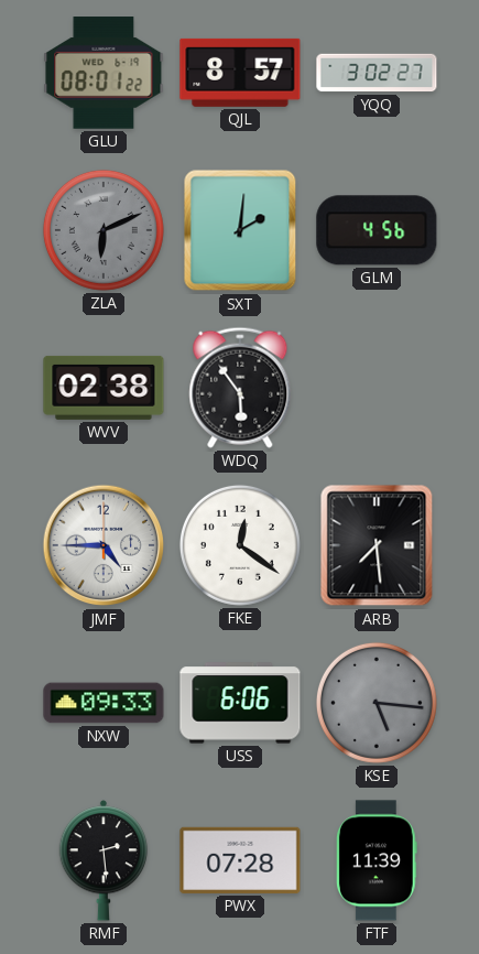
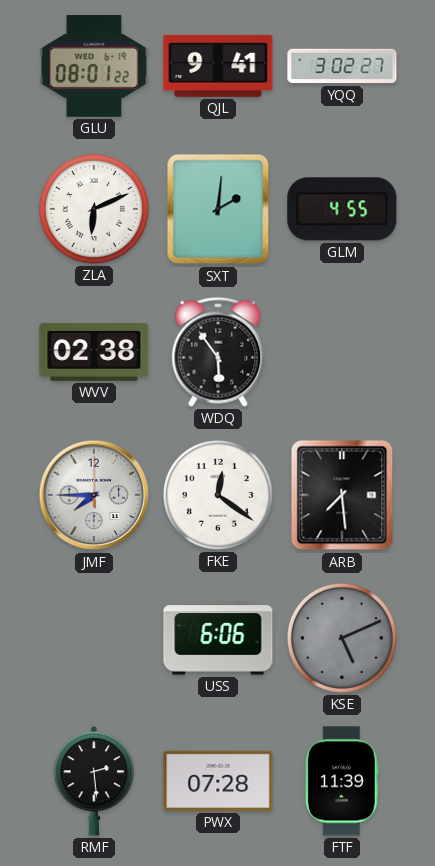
QJL: 8:57 -> 9:41
ZLA dial: grey -> white
GLM: 4:56 -> 4:55
JMF: 4:45 -> 7:45
NXW: 09:33 -> none
KSE: 5:16 -> 5:11
